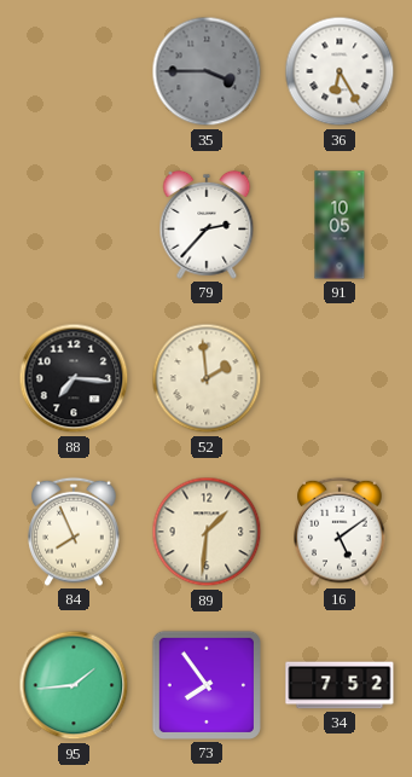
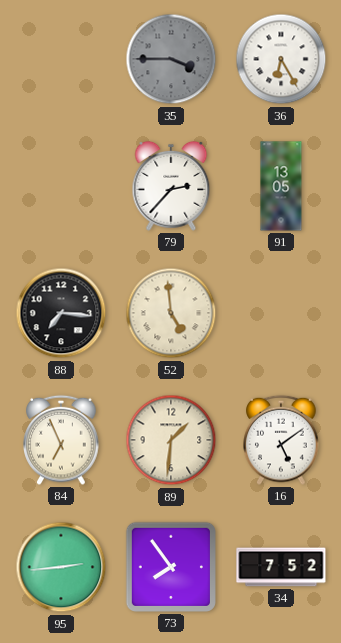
91: 10:05 -> 13:05
52: 1:59 -> 4:59
84: 7:56 -> 6:56
95: 1:44 -> 2:44
